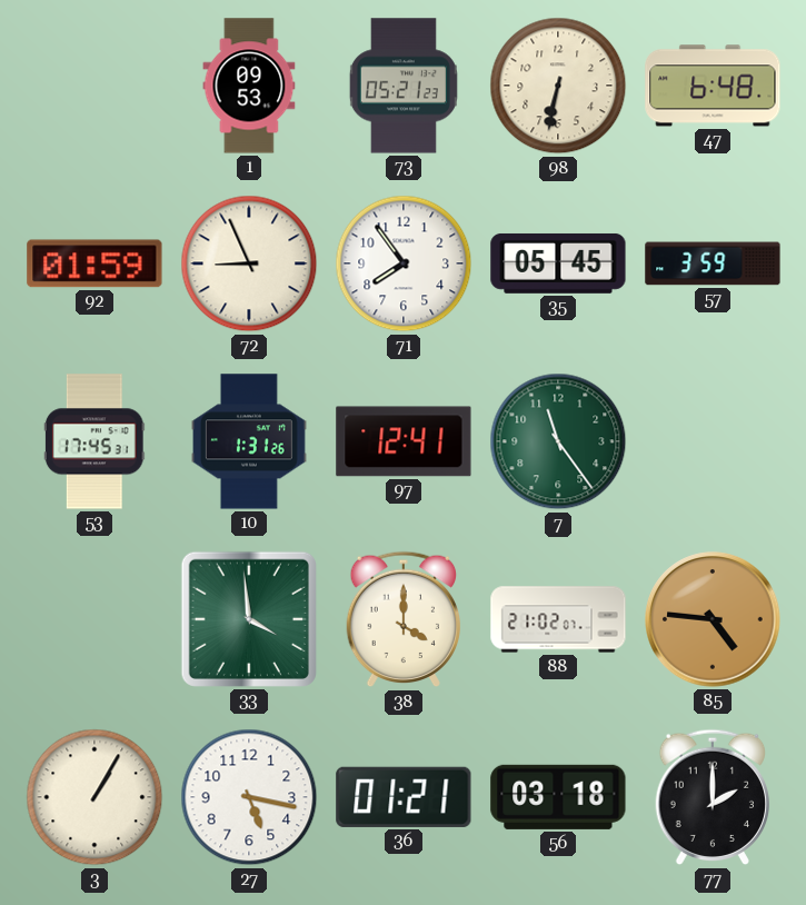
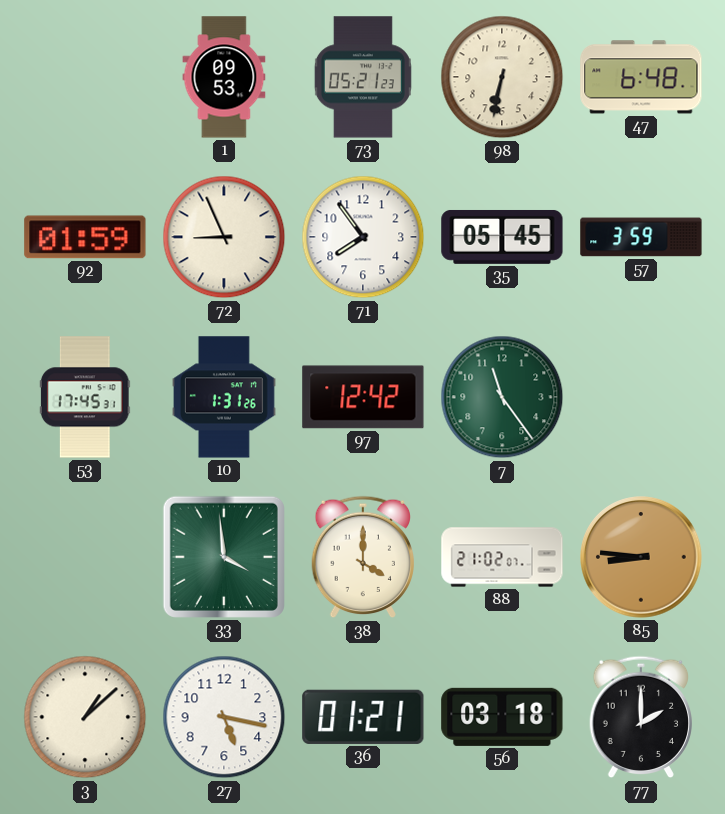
97: 12:41 -> 12:42
85: 4:46 -> 8:46
3: 1:05 -> 1:08
